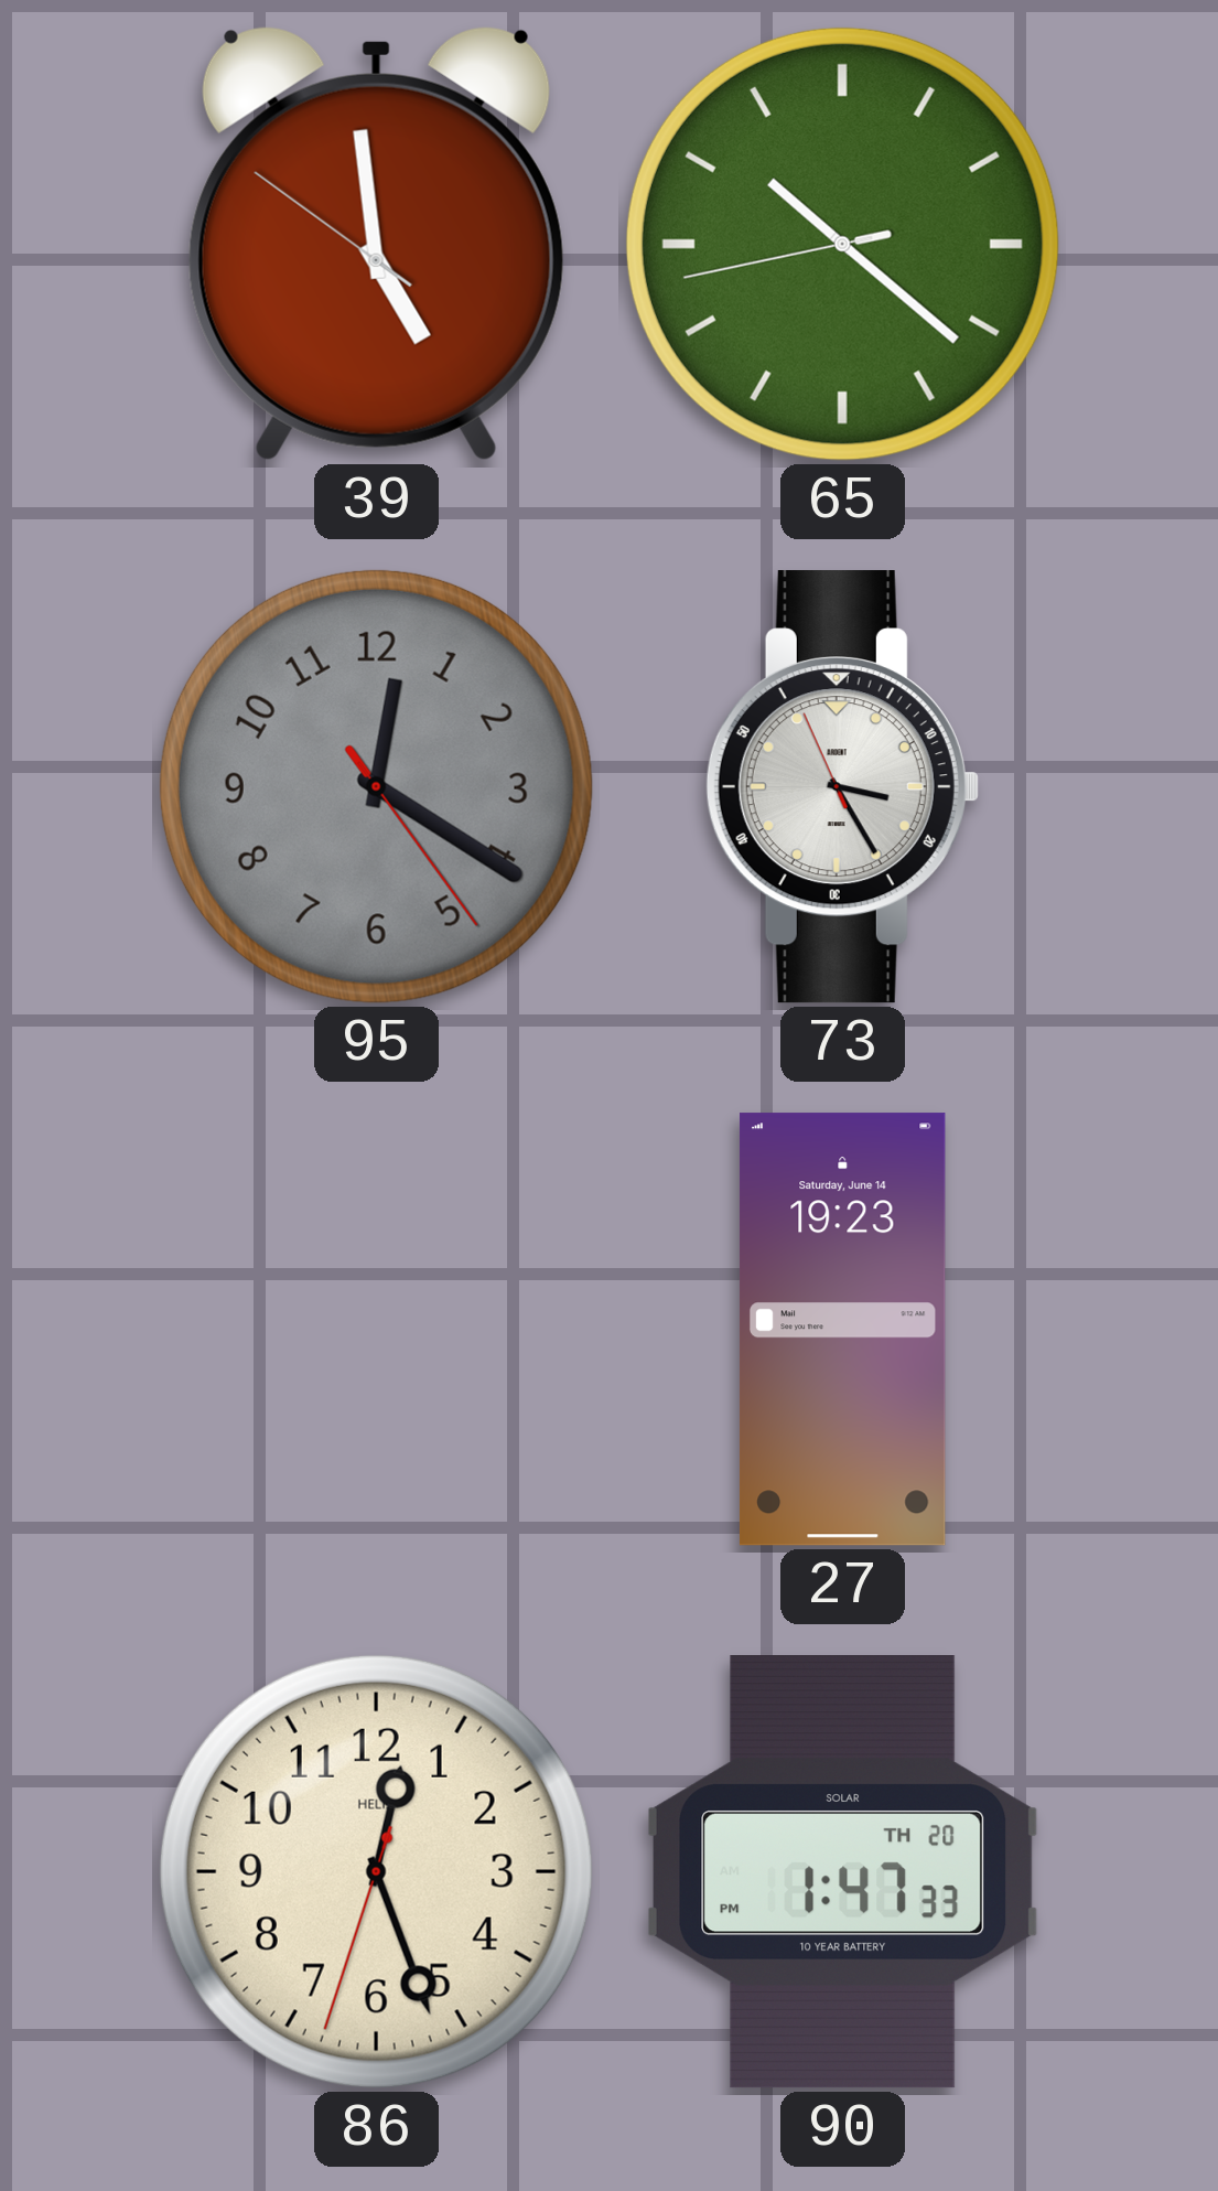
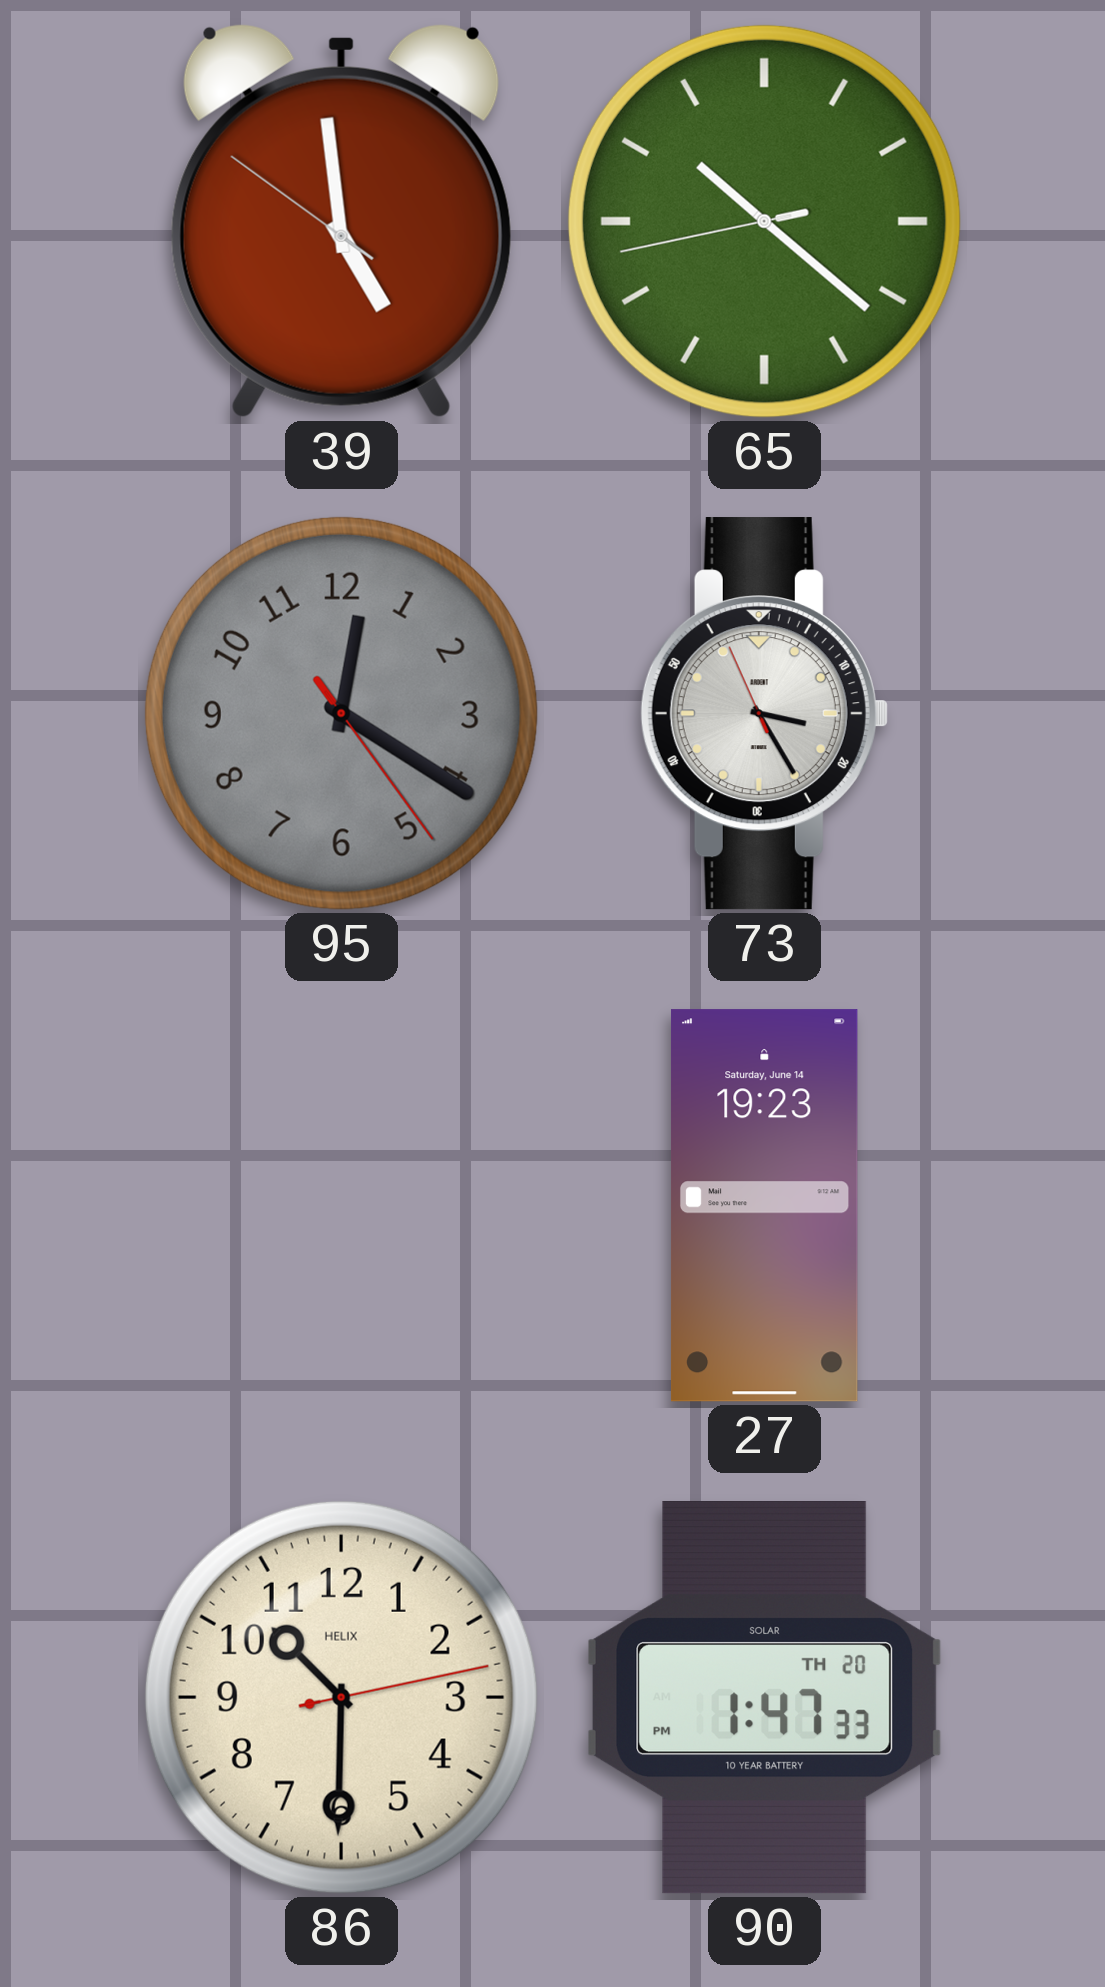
86: 12:26 -> 10:30
